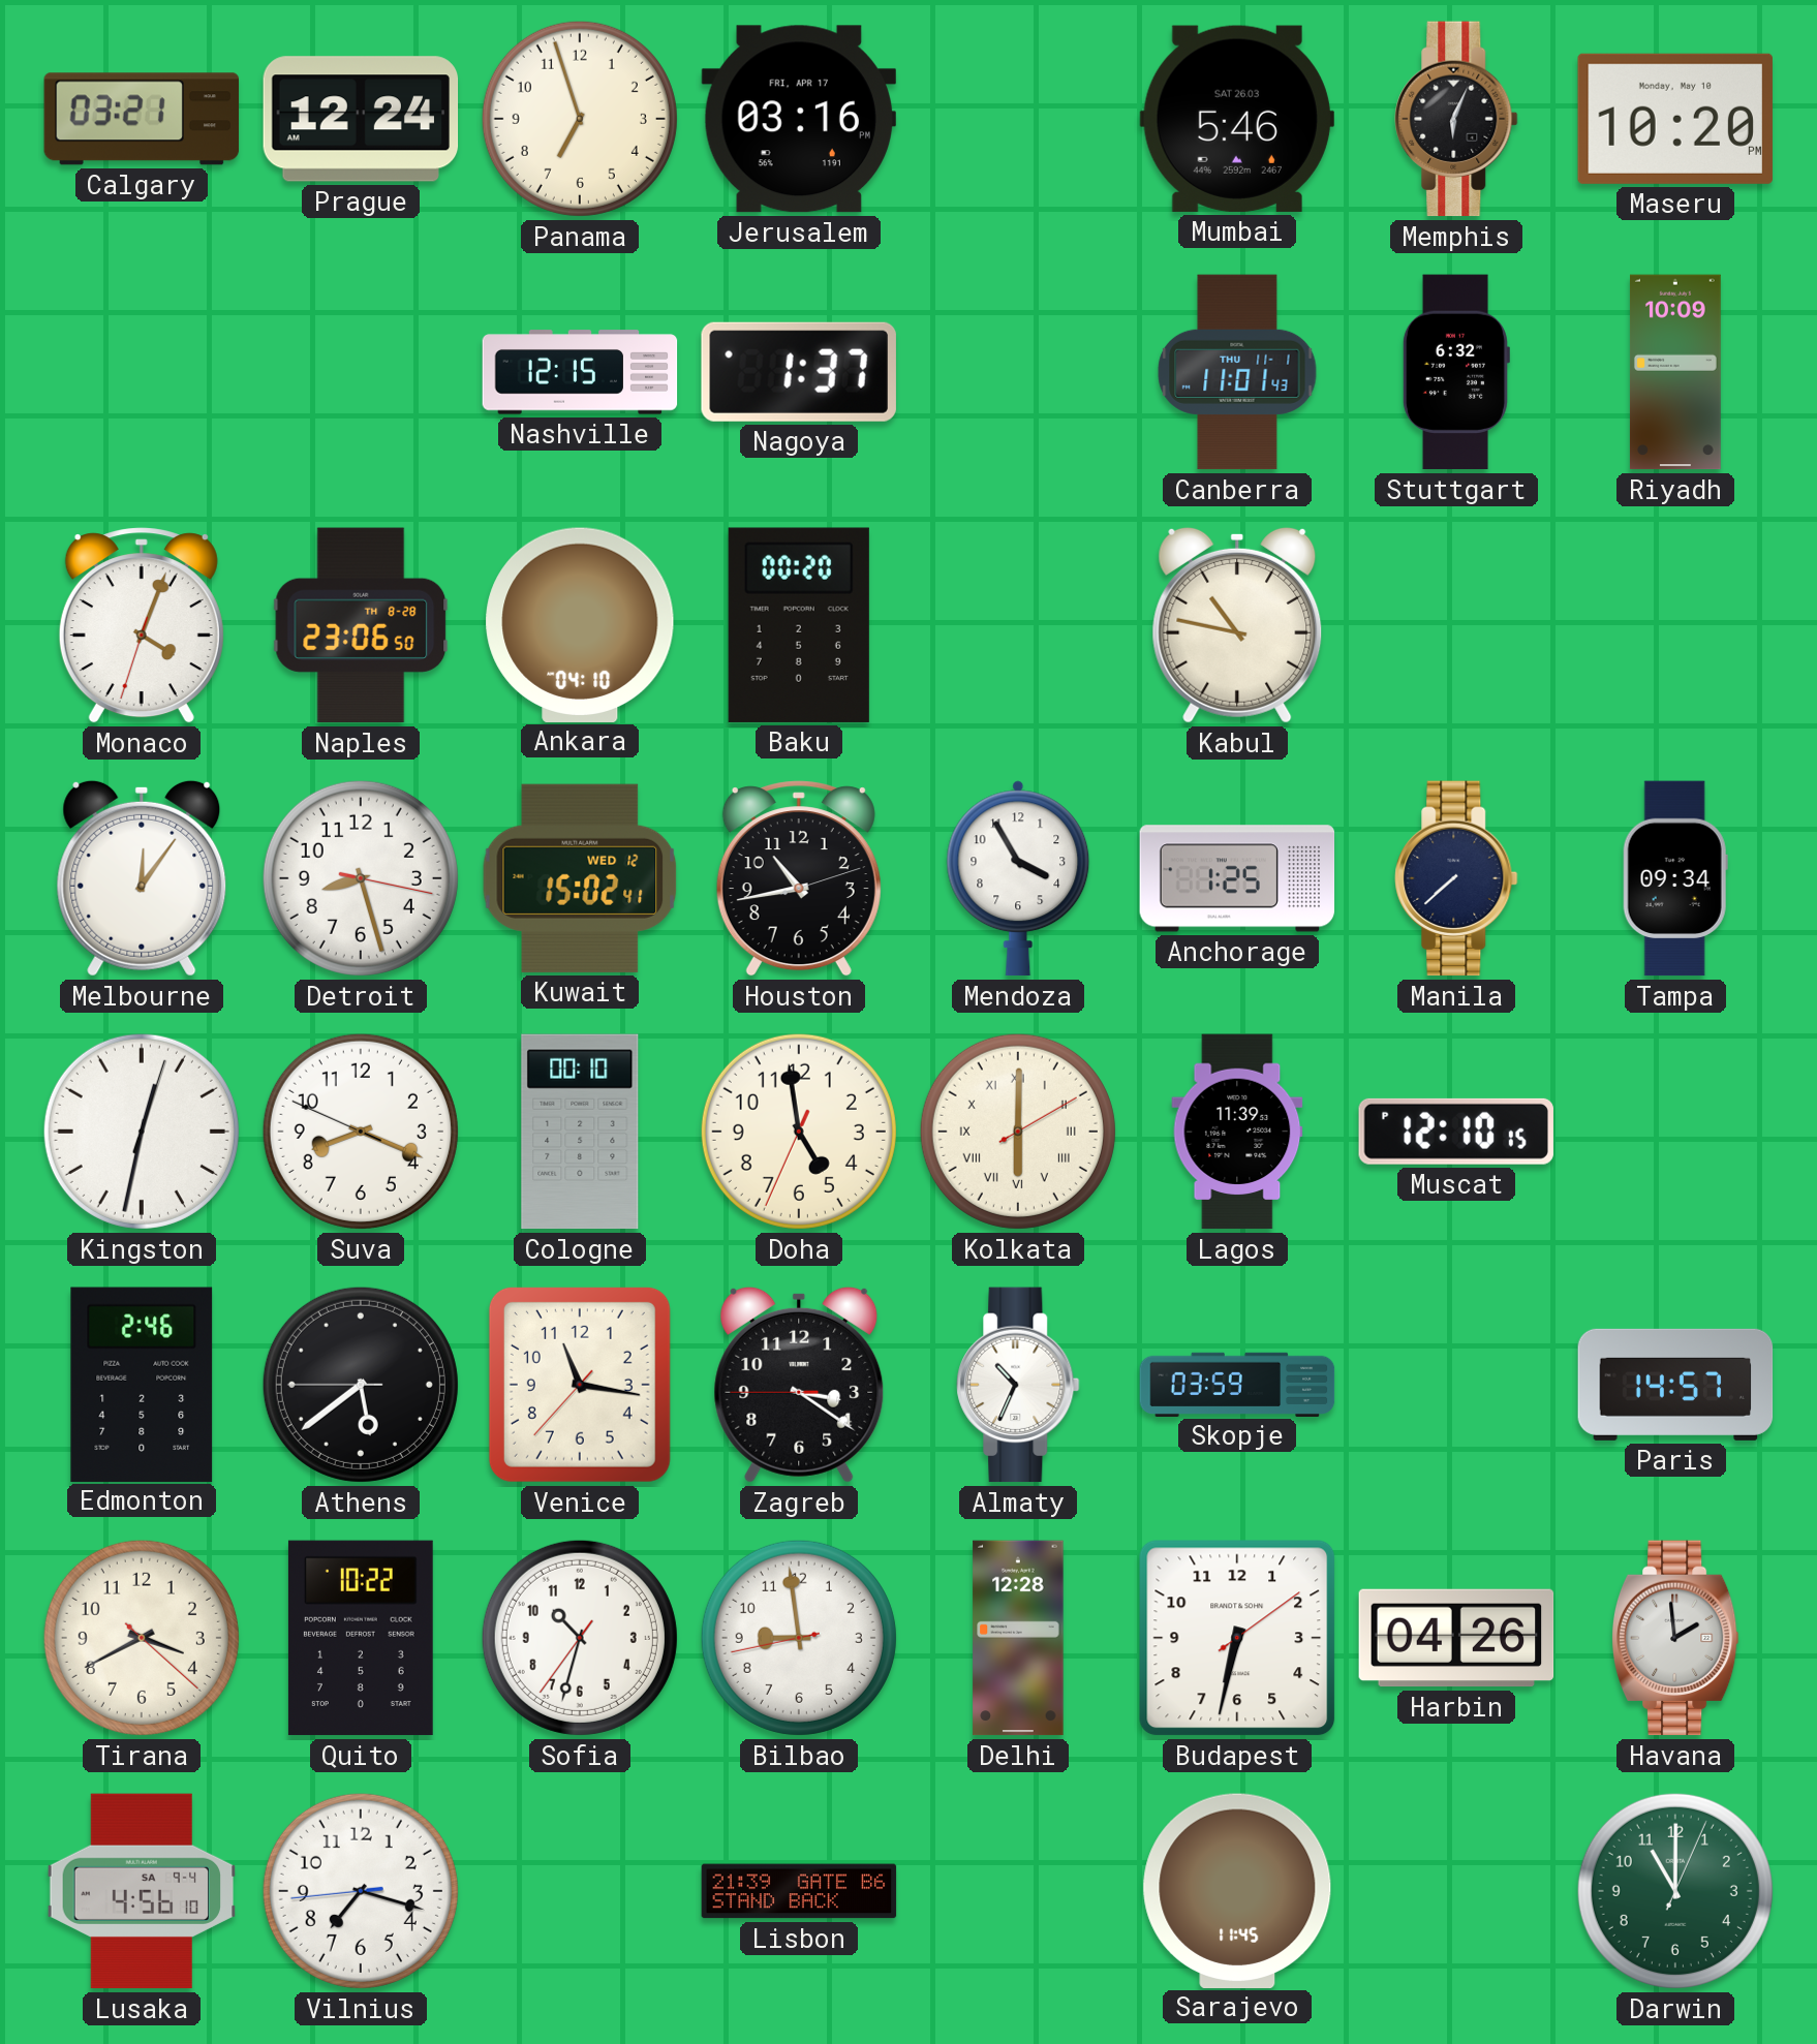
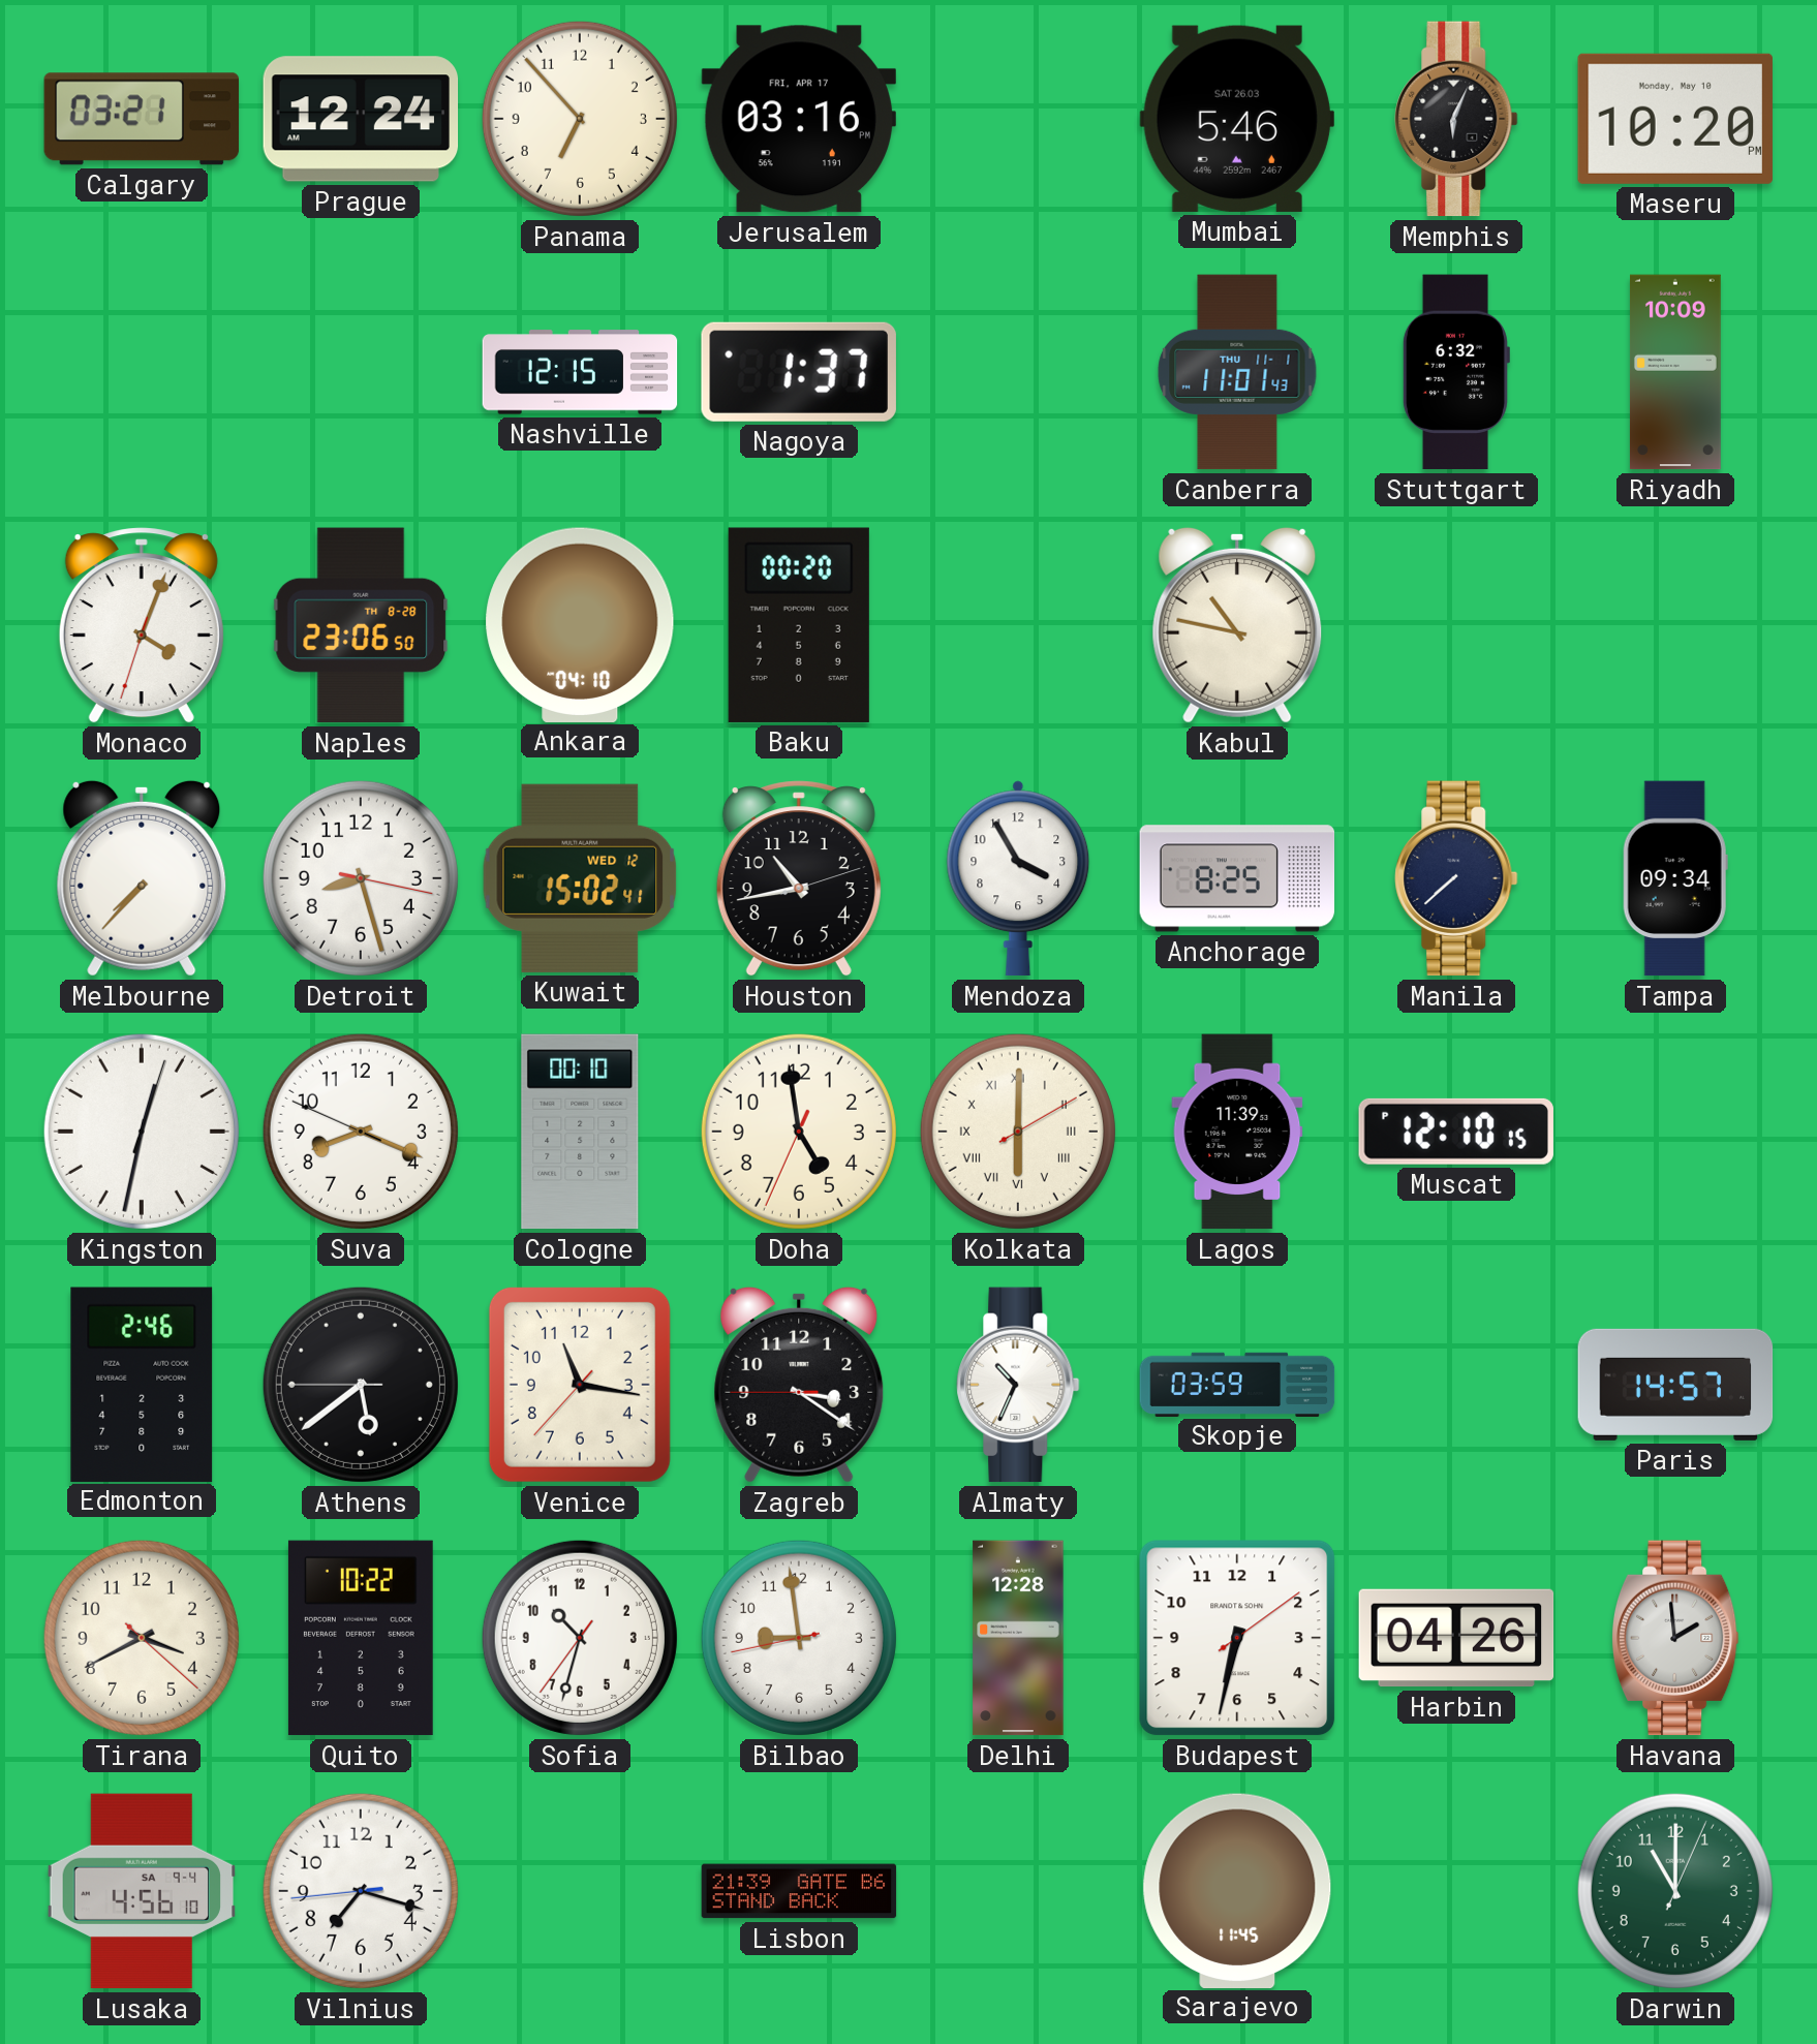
Panama: 6:57 -> 6:53
Melbourne: 12:06 -> 7:37
Anchorage: 1:25 -> 8:25
